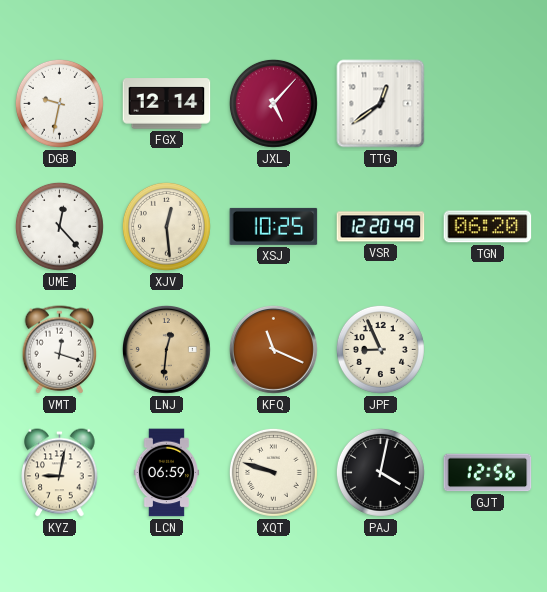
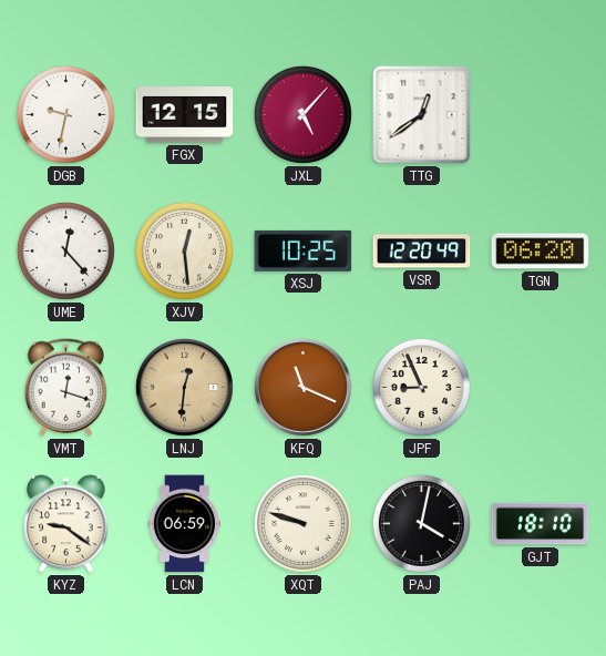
FGX: 12:14 -> 12:15
KYZ: 9:02 -> 9:21
GJT: 12:56 -> 18:10
